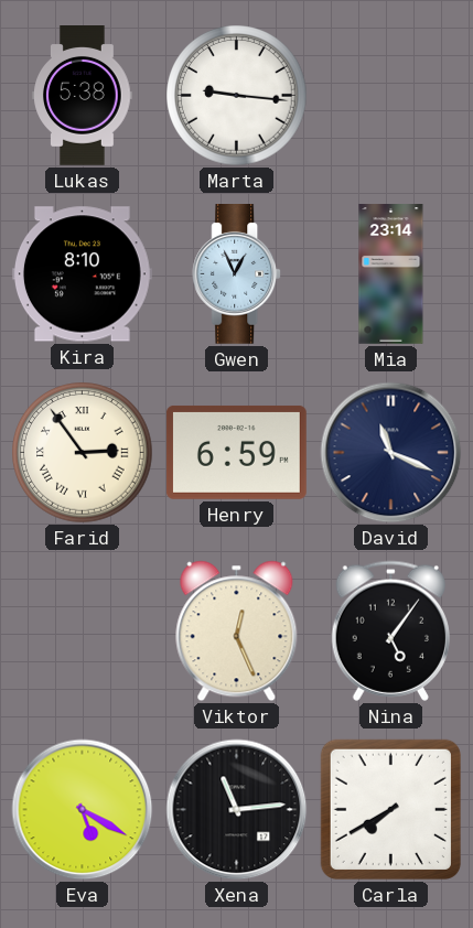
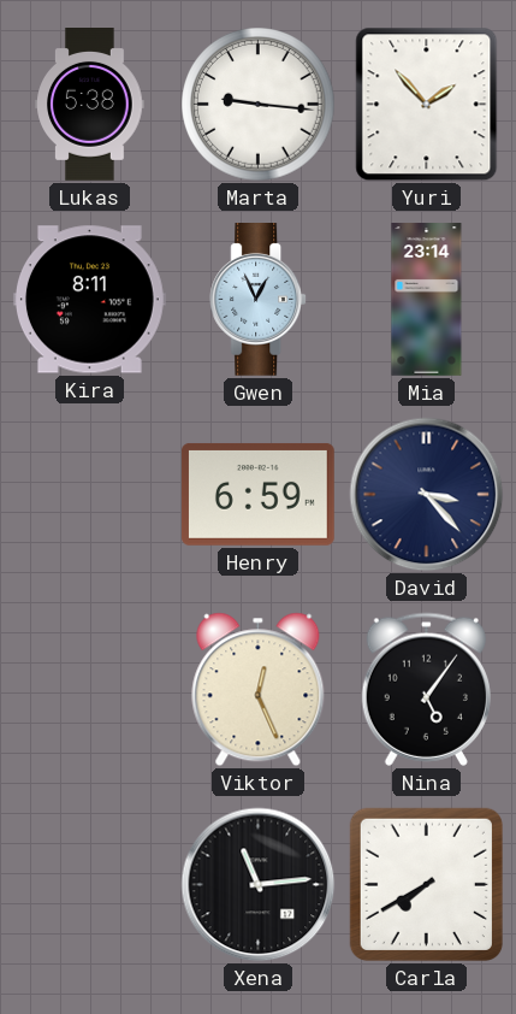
Yuri: none -> 1:53
Kira: 8:10 -> 8:11
Farid: 2:54 -> none
David: 11:19 -> 3:23
Eva: 5:20 -> none
